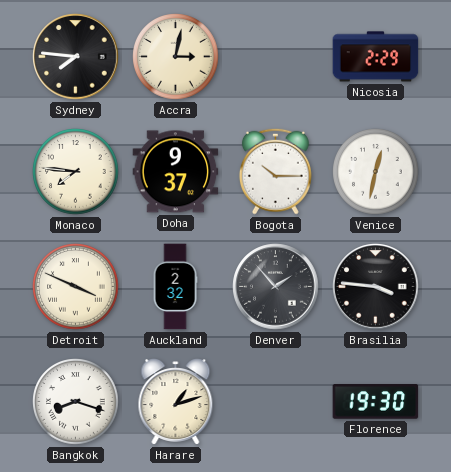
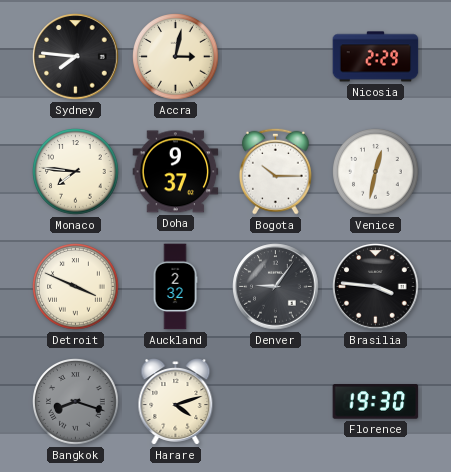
Denver: 1:53 -> 9:06
Bangkok dial: white -> grey
Harare: 1:12 -> 4:12
